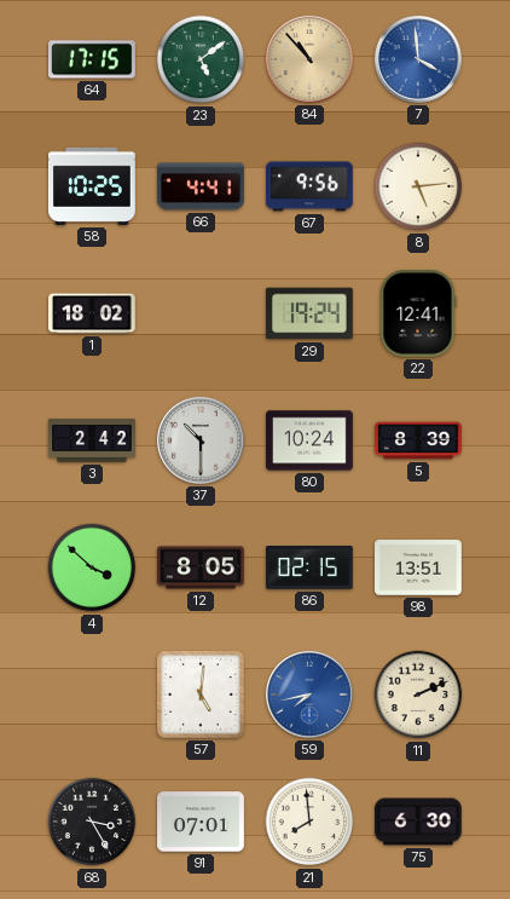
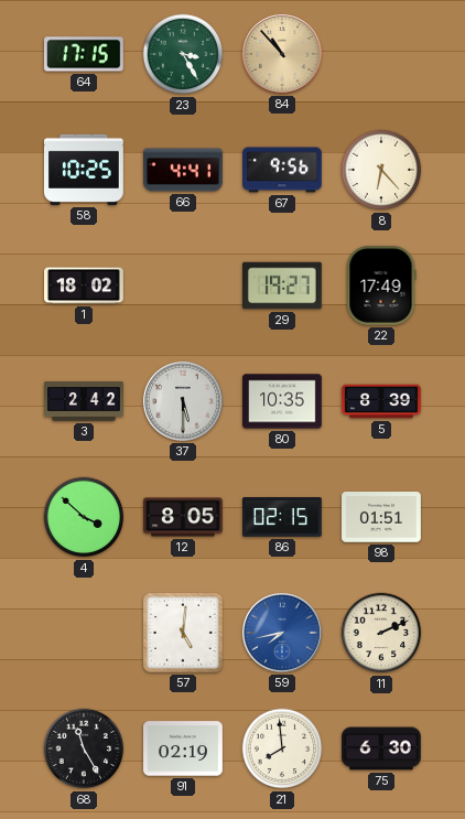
23: 5:09 -> 3:25
7: 3:59 -> none
8: 5:14 -> 6:23
29: 19:24 -> 19:27
22: 12:41 -> 17:49
37: 10:30 -> 5:30
80: 10:24 -> 10:35
98: 13:51 -> 01:51
68: 3:25 -> 11:25
91: 07:01 -> 02:19
